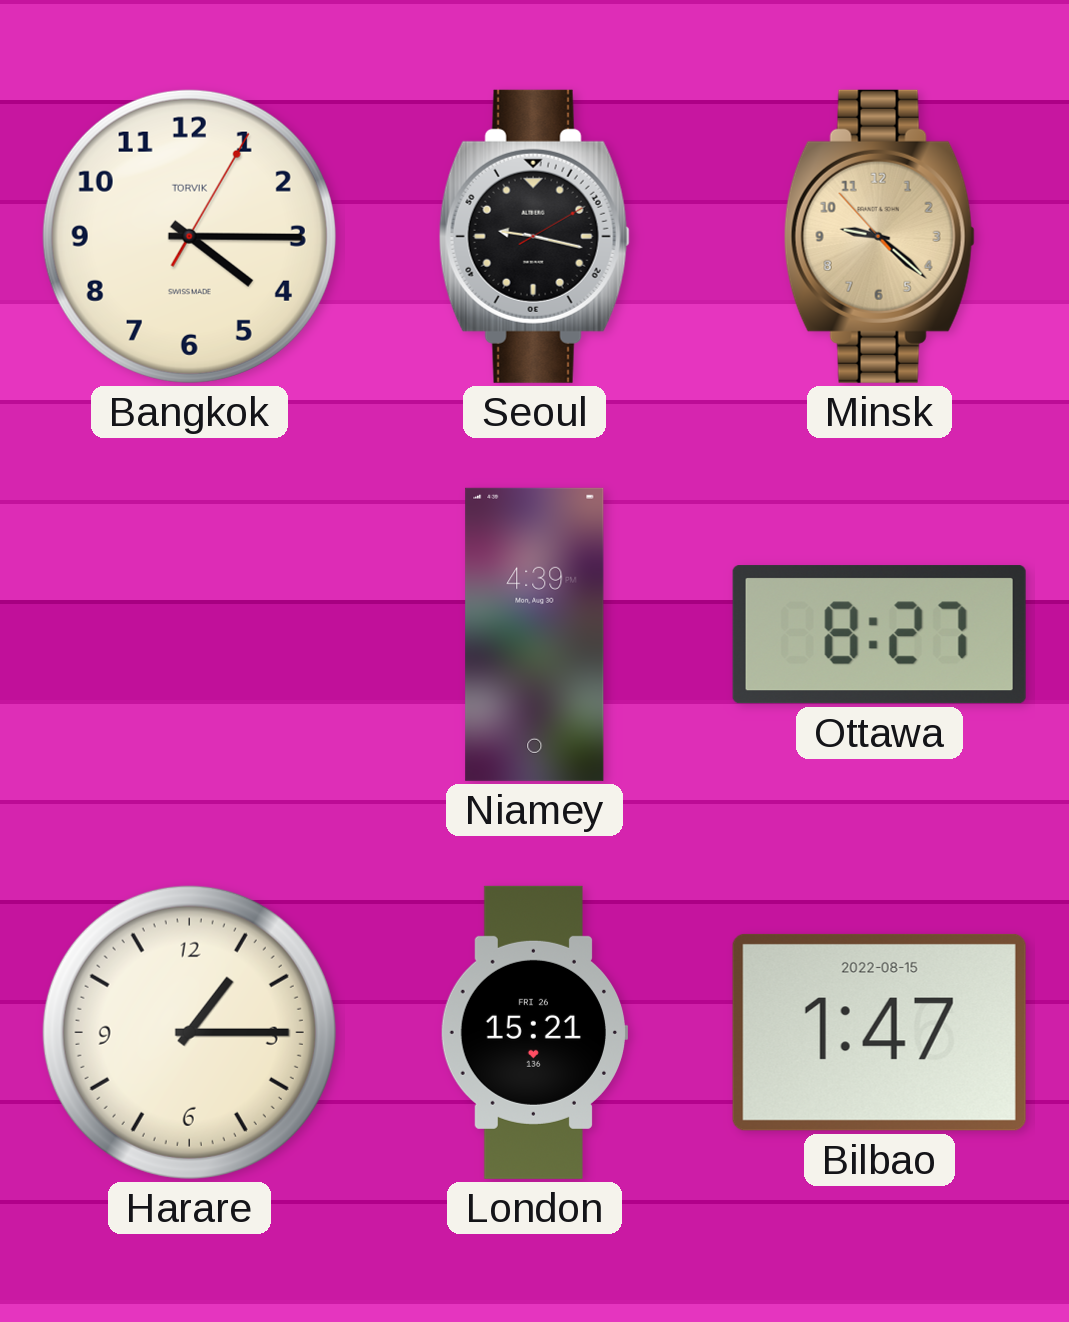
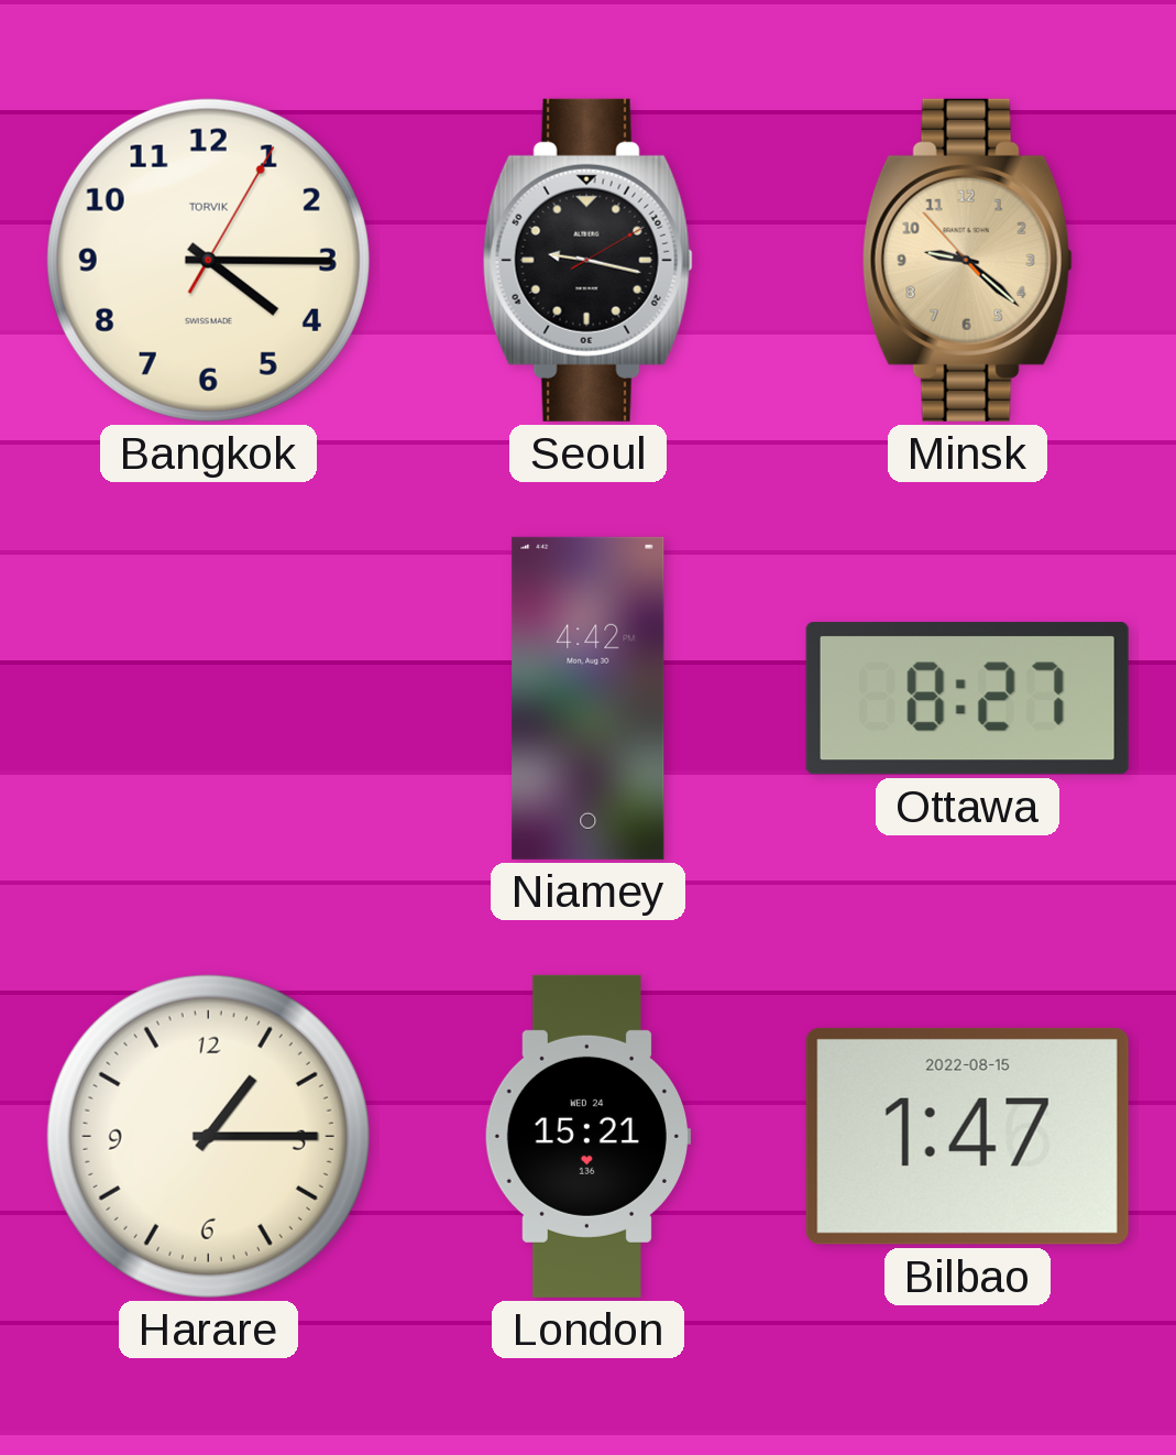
Niamey: 4:39 -> 4:42
London date: FRI 26 -> WED 24
